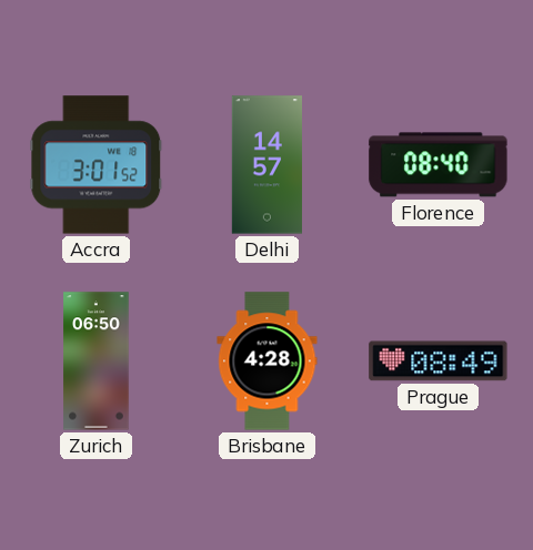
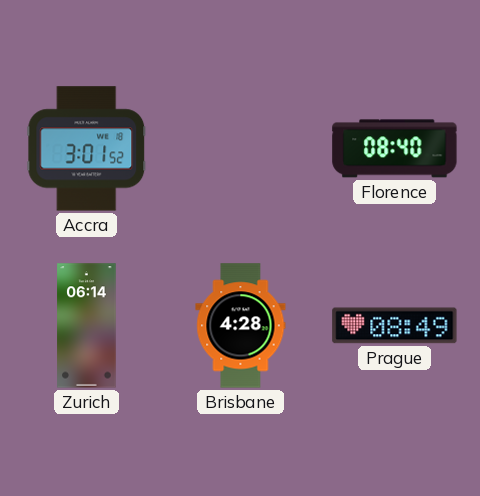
Delhi: 14:57 -> none
Zurich: 06:50 -> 06:14
